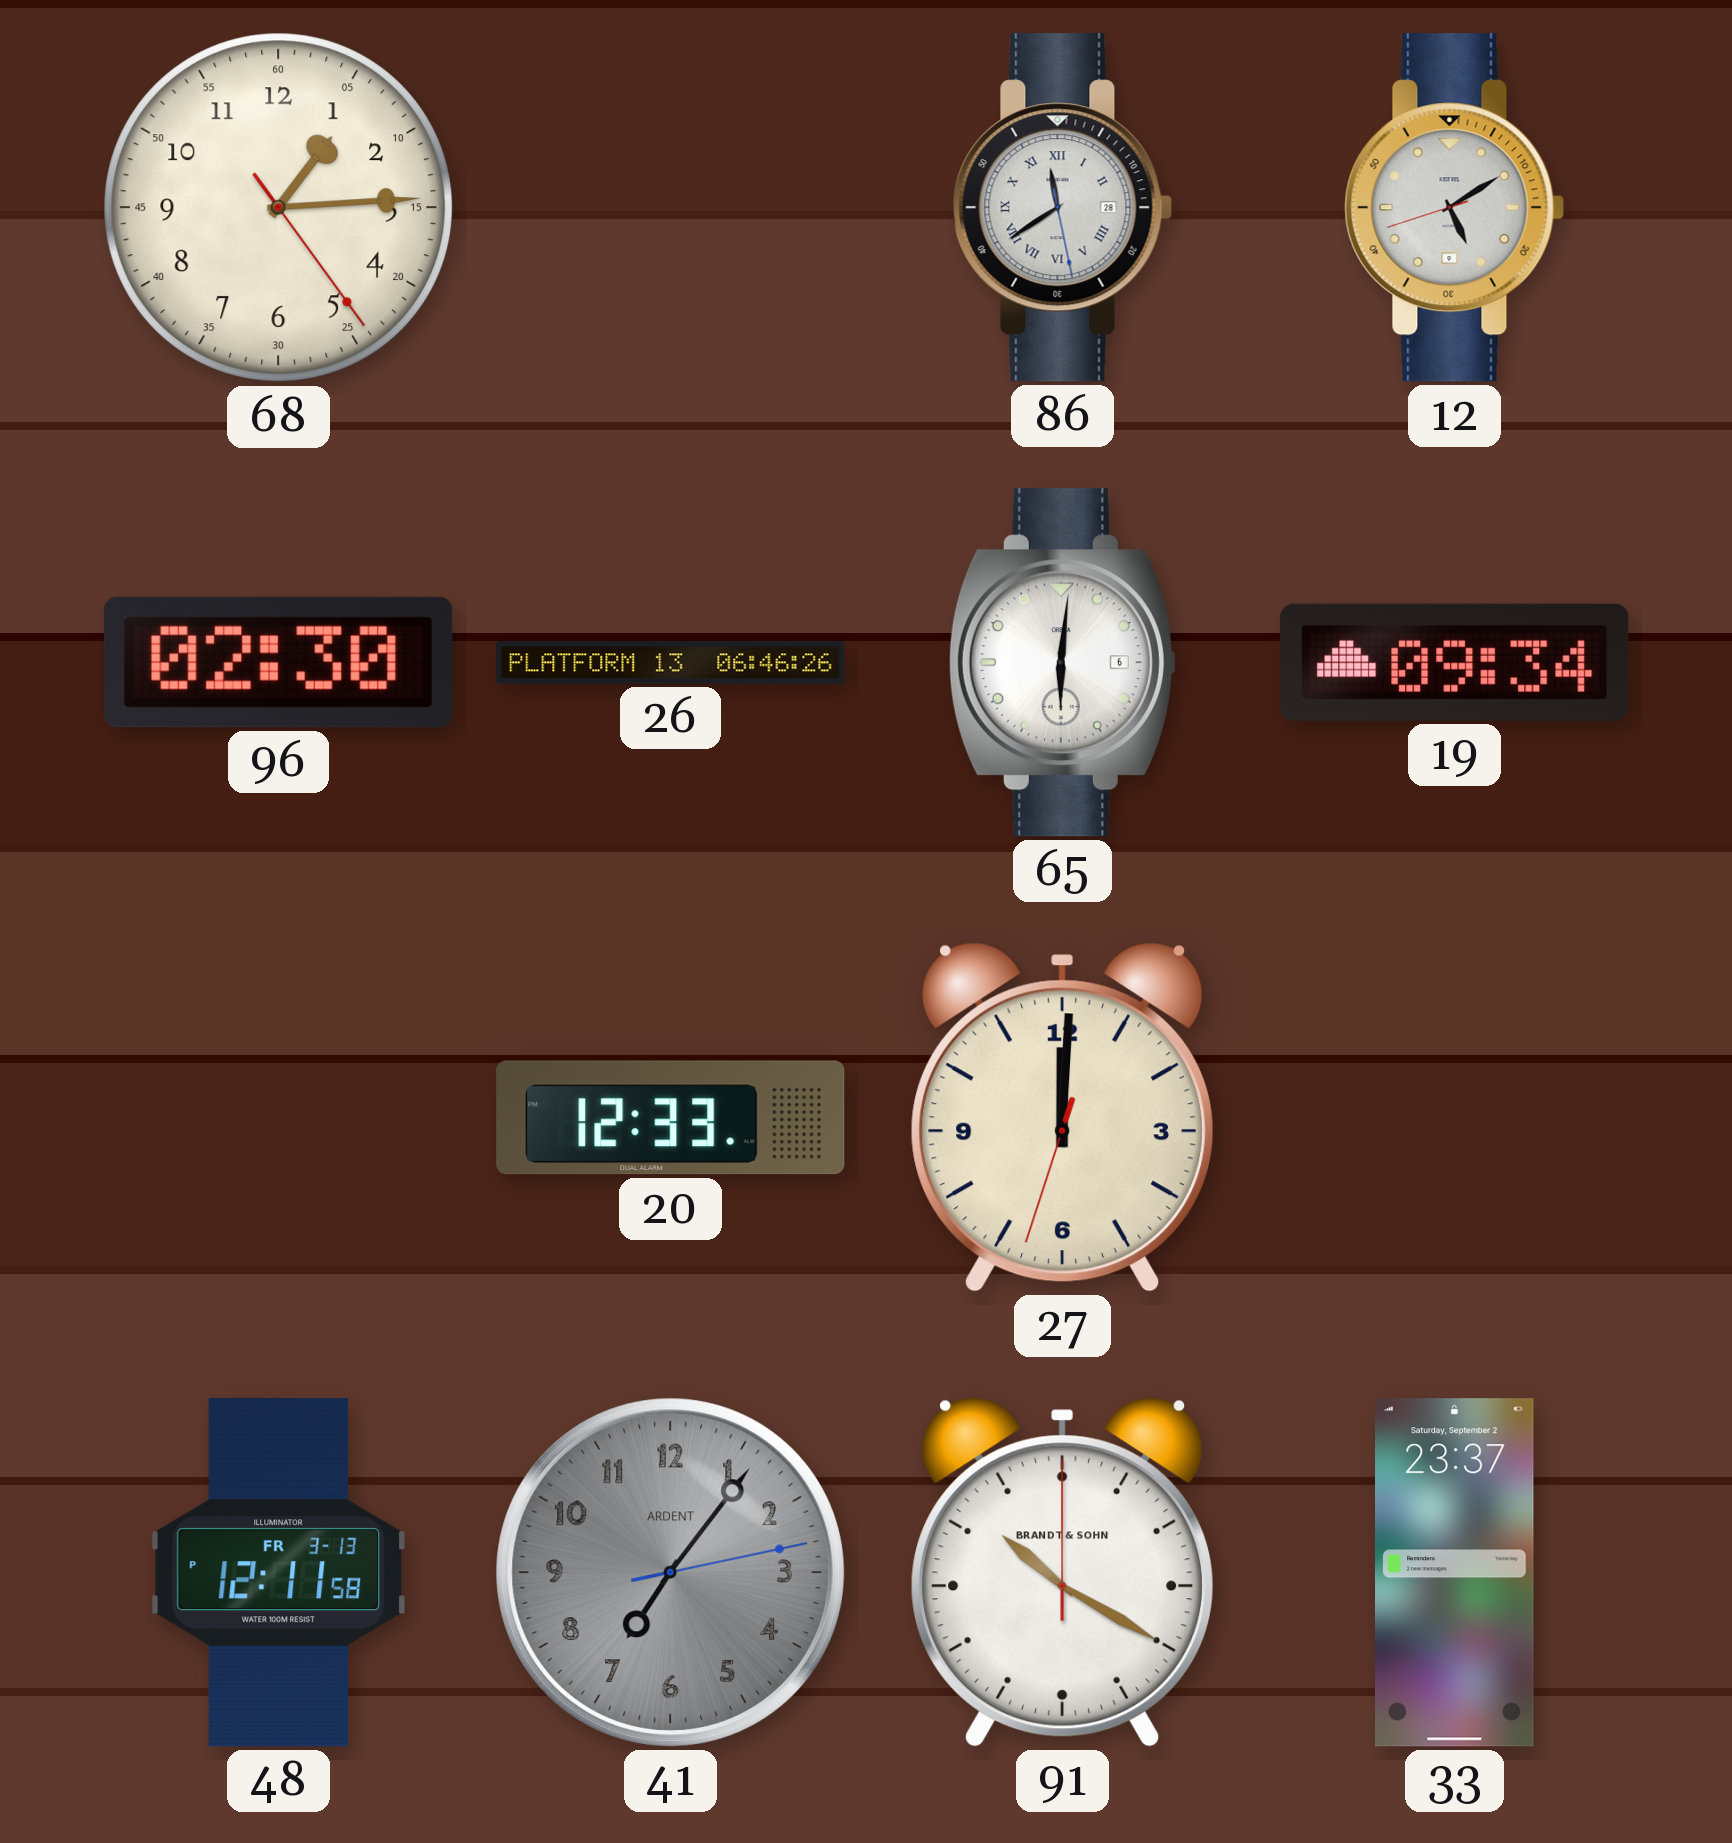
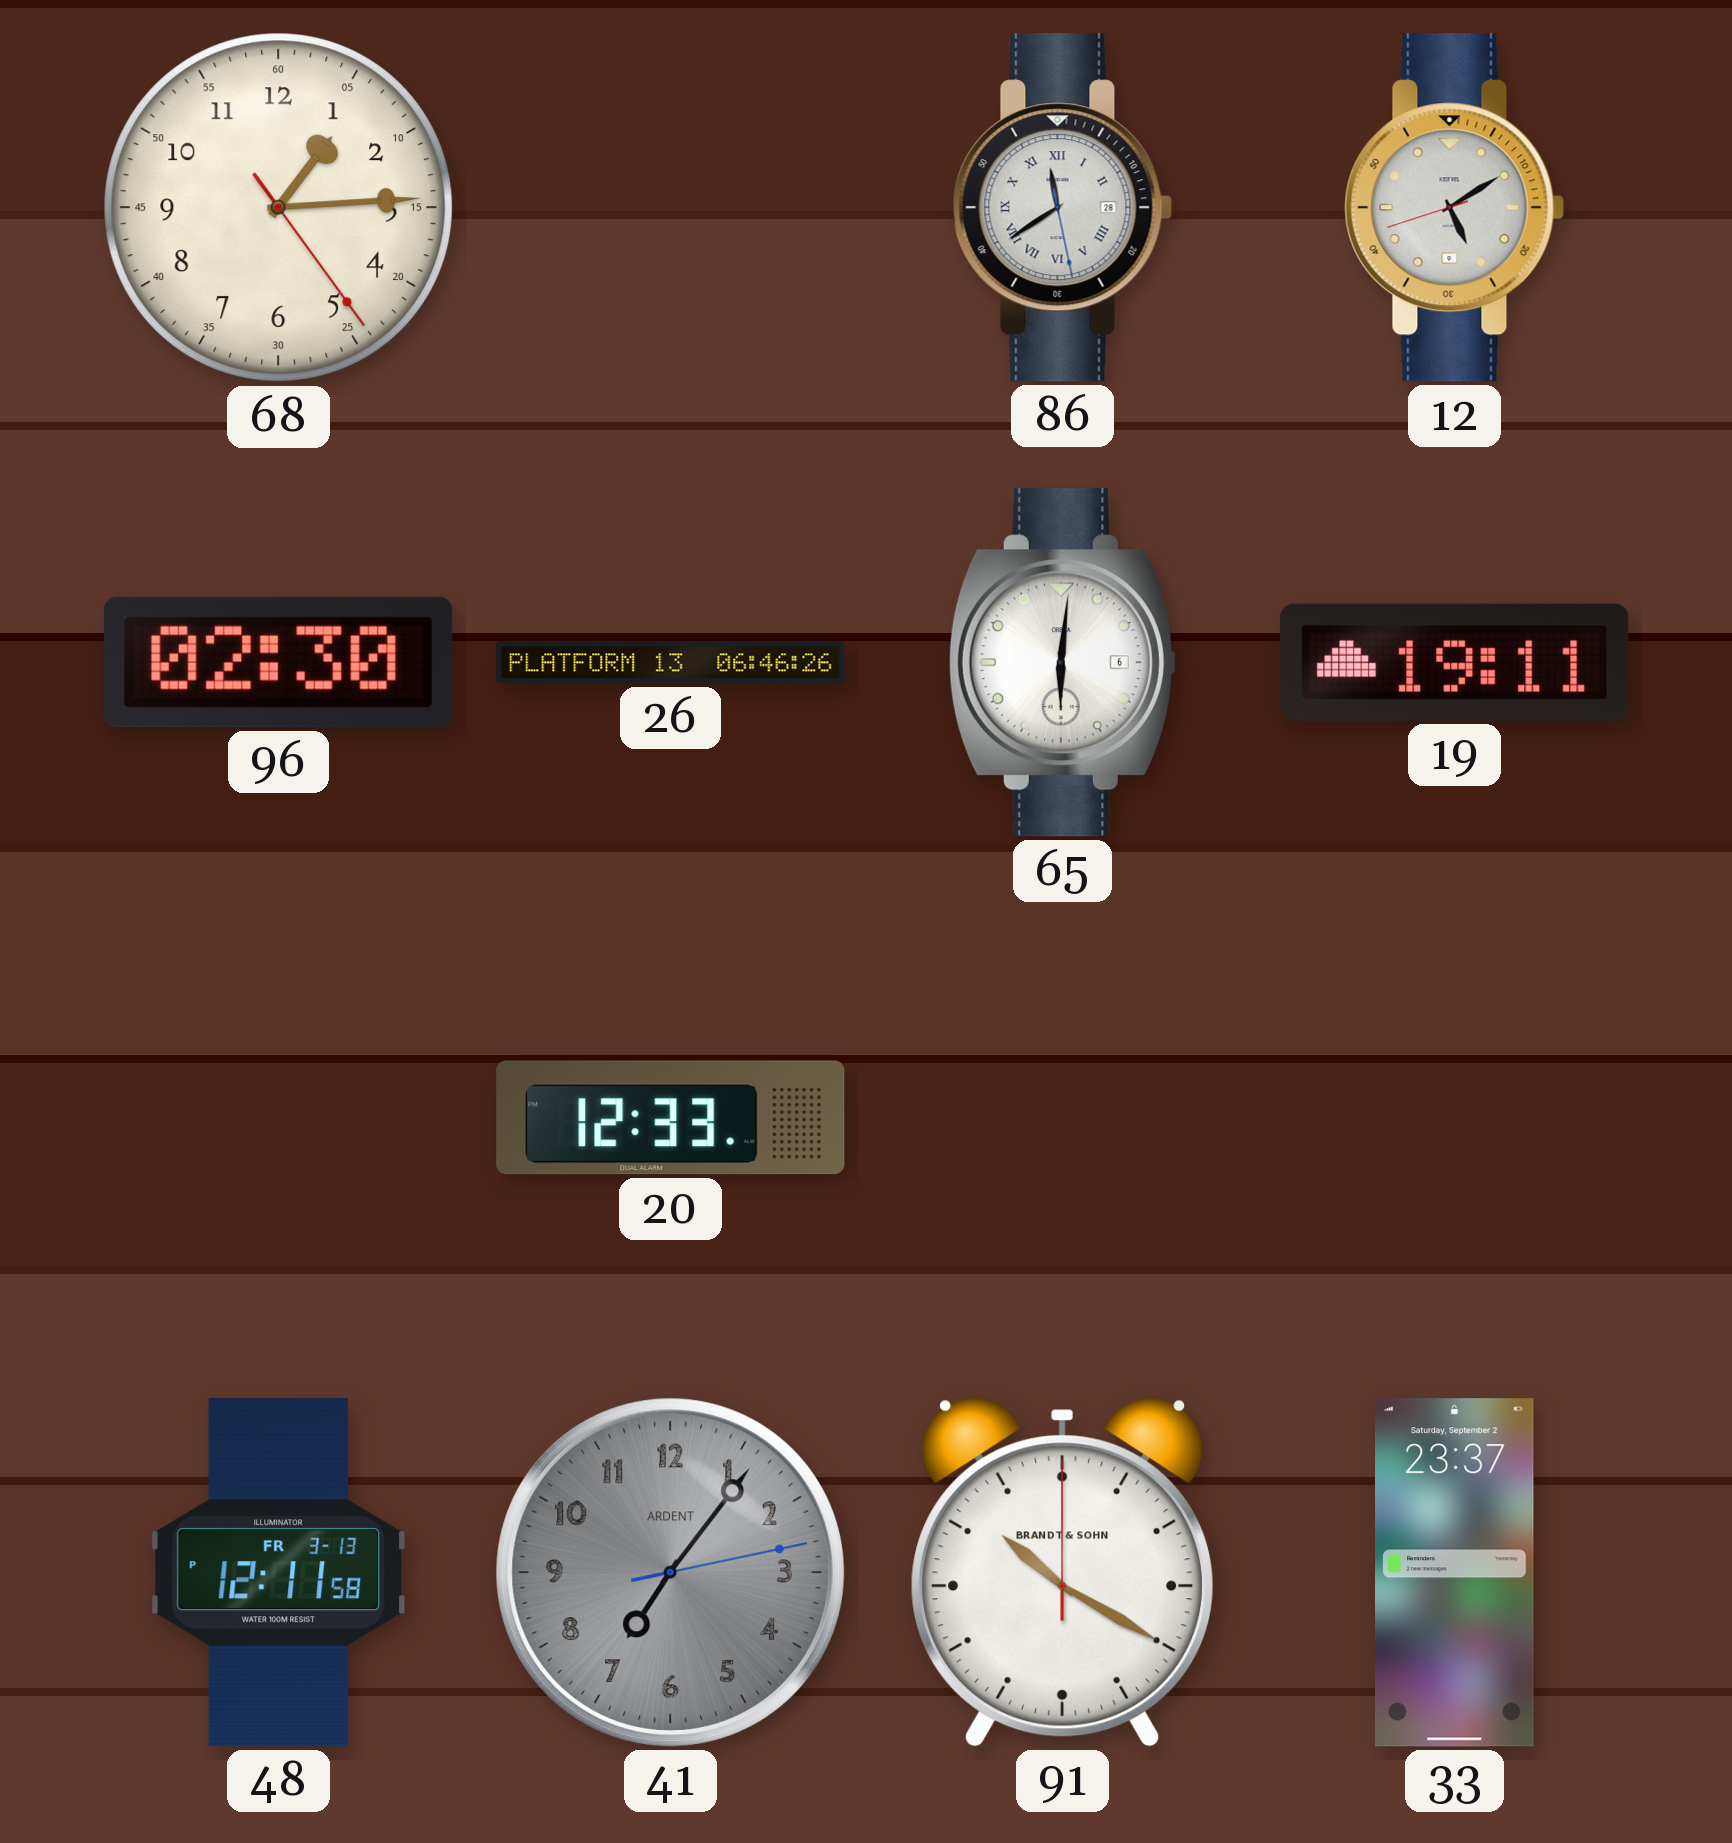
19: 09:34 -> 19:11
27: 12:00 -> none
